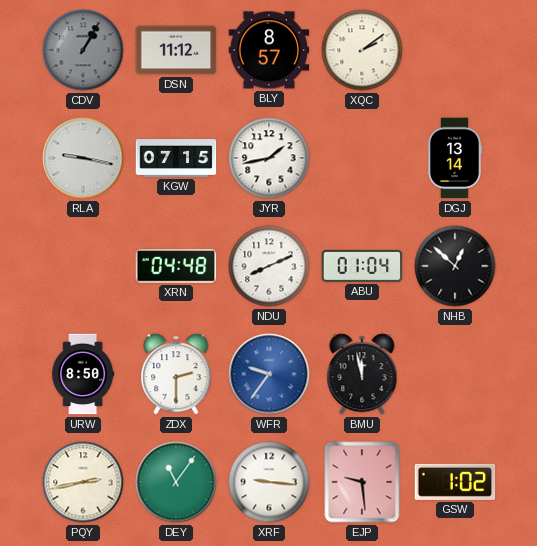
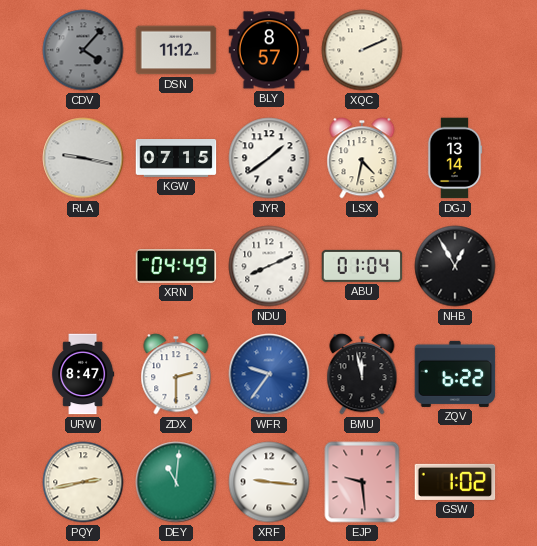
CDV: 1:05 -> 4:07
XQC: 2:09 -> 2:11
JYR: 1:43 -> 1:39
LSX: none -> 4:32
XRN: 04:48 -> 04:49
NHB: 12:52 -> 12:55
URW: 8:50 -> 8:47
ZQV: none -> 6:22
DEY: 11:06 -> 11:01
